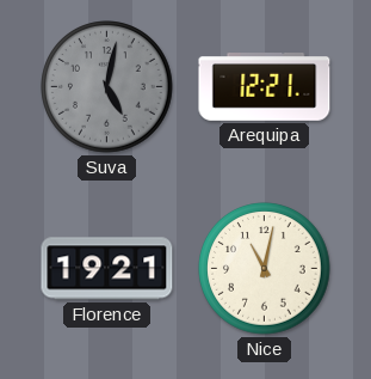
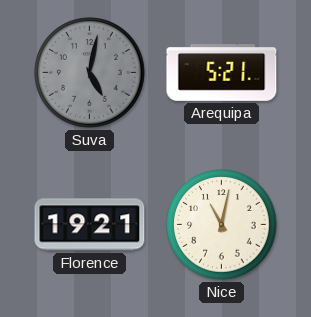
Arequipa: 12:21 -> 5:21
